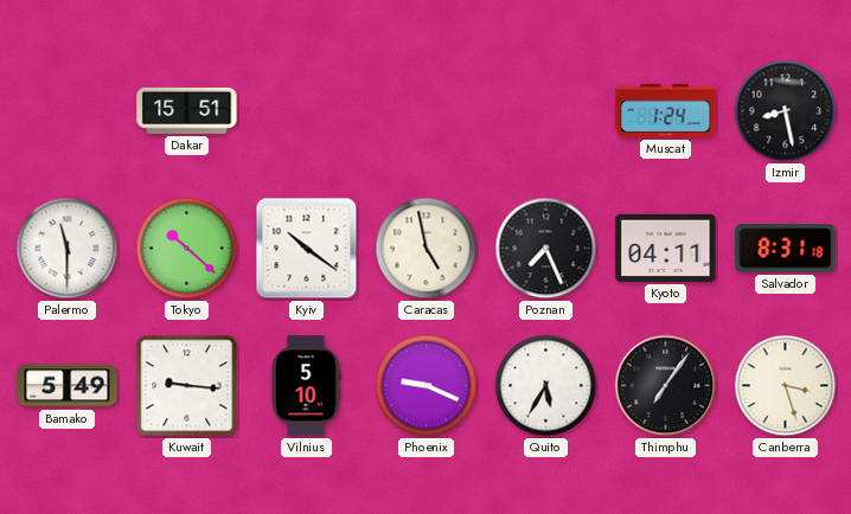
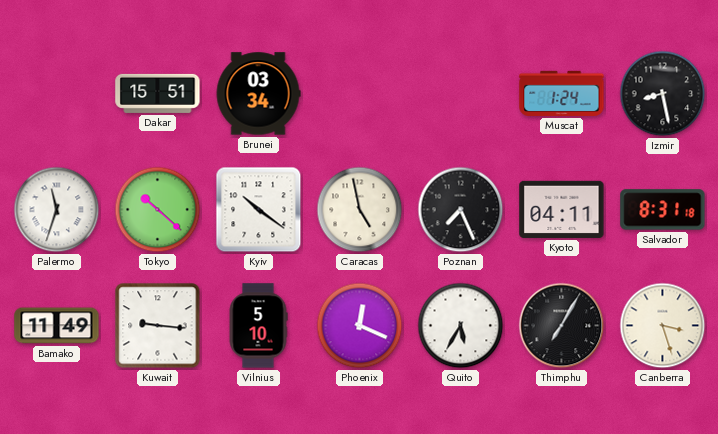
Brunei: none -> 03:34
Palermo: 11:30 -> 11:33
Bamako: 5:49 -> 11:49
Phoenix: 9:19 -> 12:19
Thimphu: 7:06 -> 7:05
